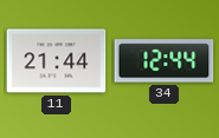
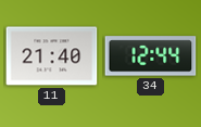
11: 21:44 -> 21:40
